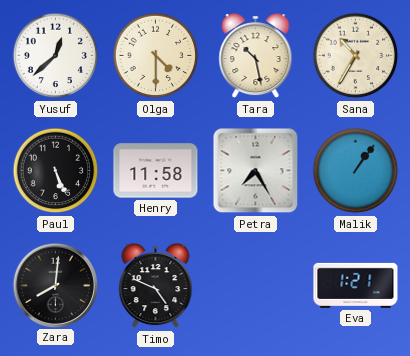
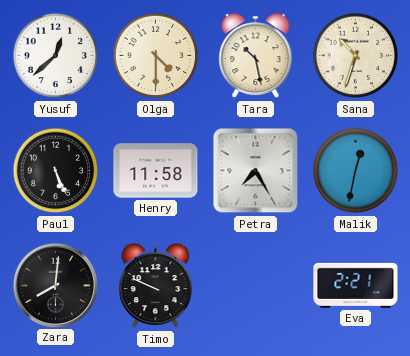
Sana: 10:35 -> 10:33
Malik: 1:06 -> 12:32
Timo: 4:49 -> 9:49
Eva: 1:21 -> 2:21
